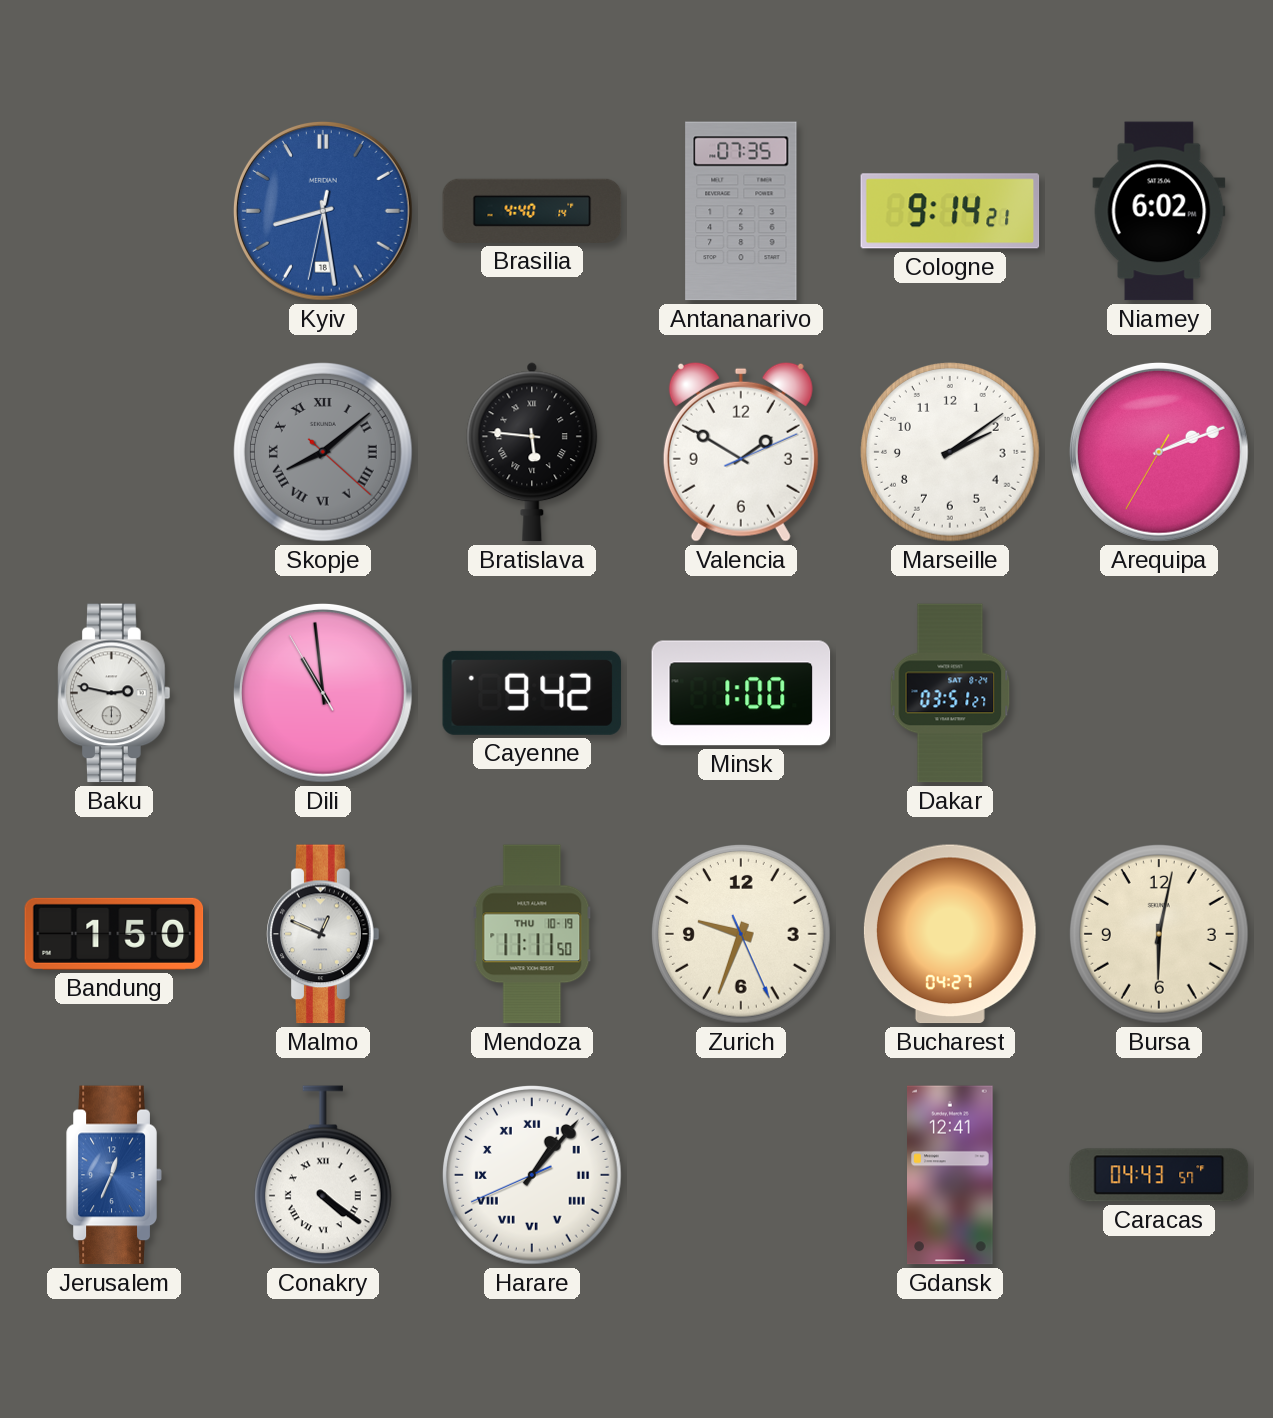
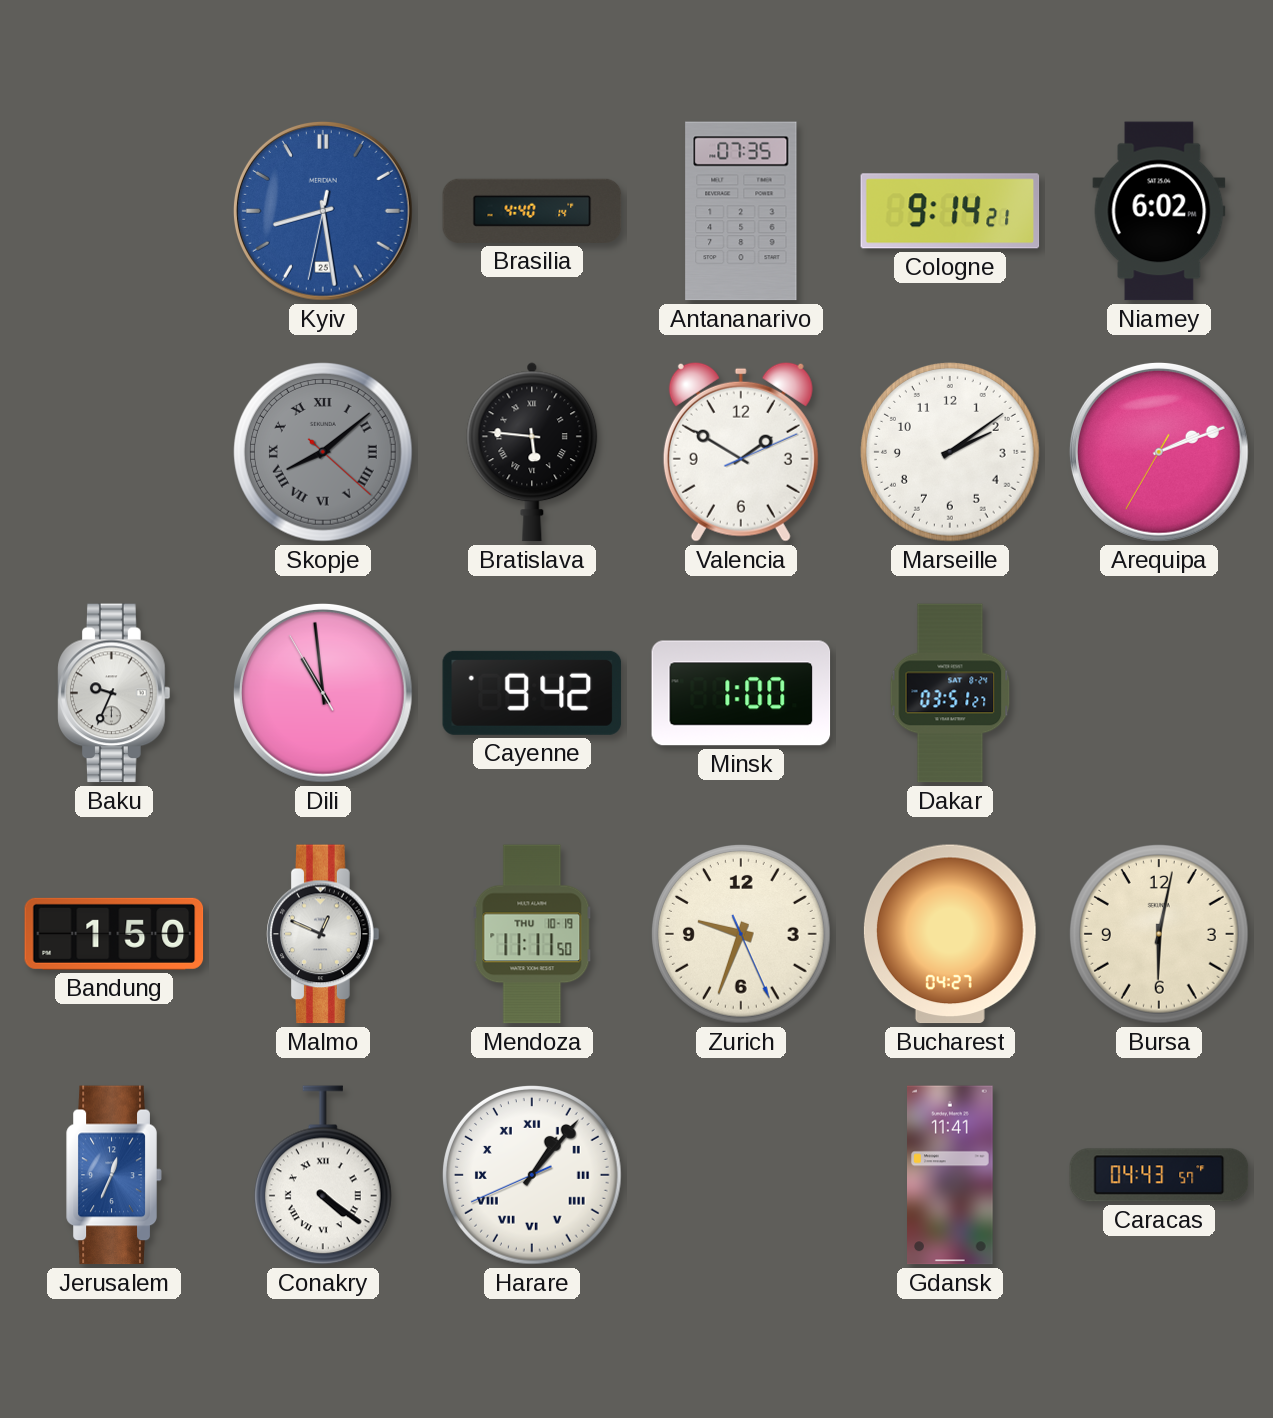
Kyiv date: 18 -> 25
Baku: 2:47 -> 9:34
Gdansk: 12:41 -> 11:41
